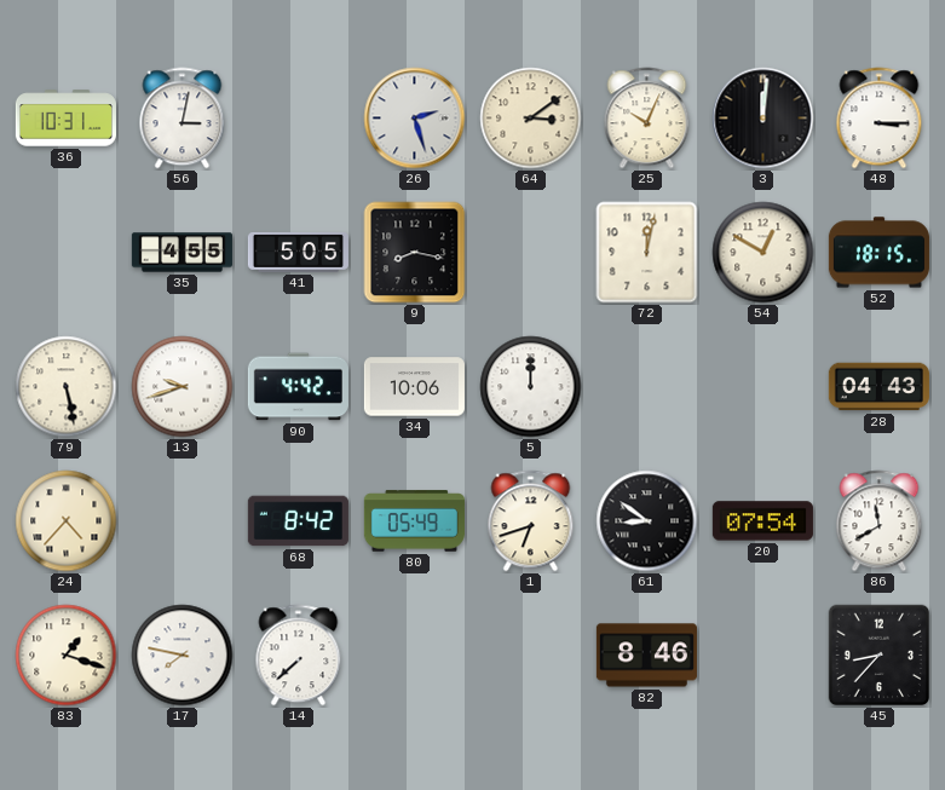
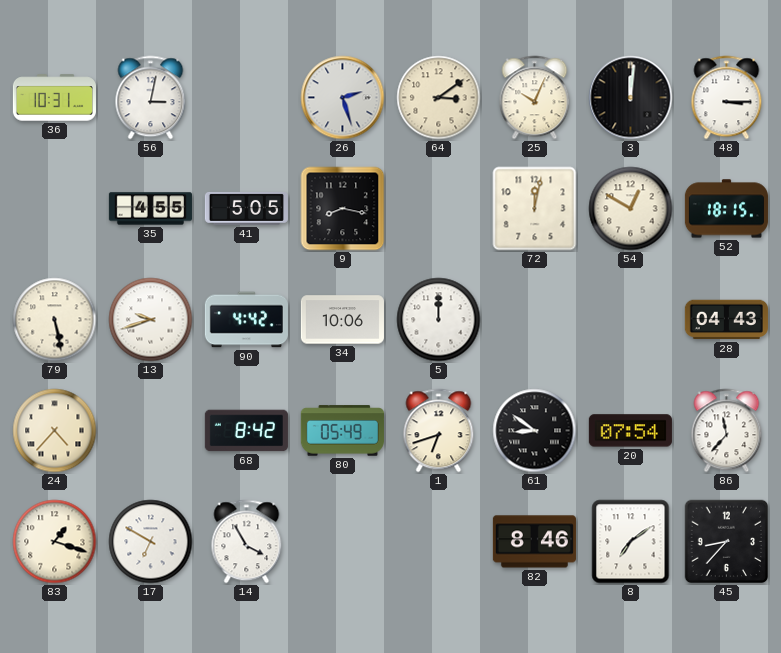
86: 11:40 -> 11:37
17: 7:47 -> 6:50
14: 7:38 -> 3:55
8: none -> 7:09
